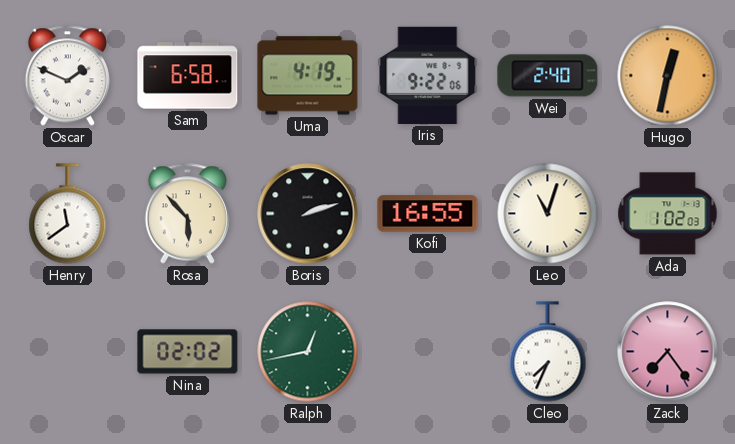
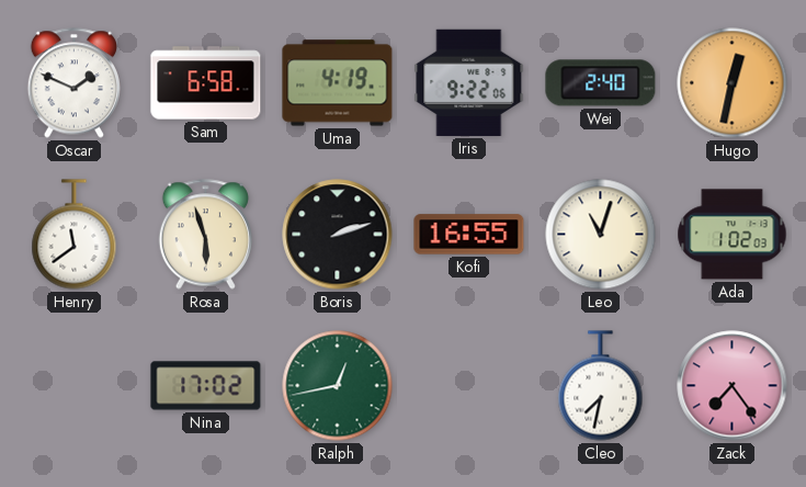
Rosa: 5:53 -> 5:57
Nina: 02:02 -> 17:02
Cleo: 7:34 -> 7:32
